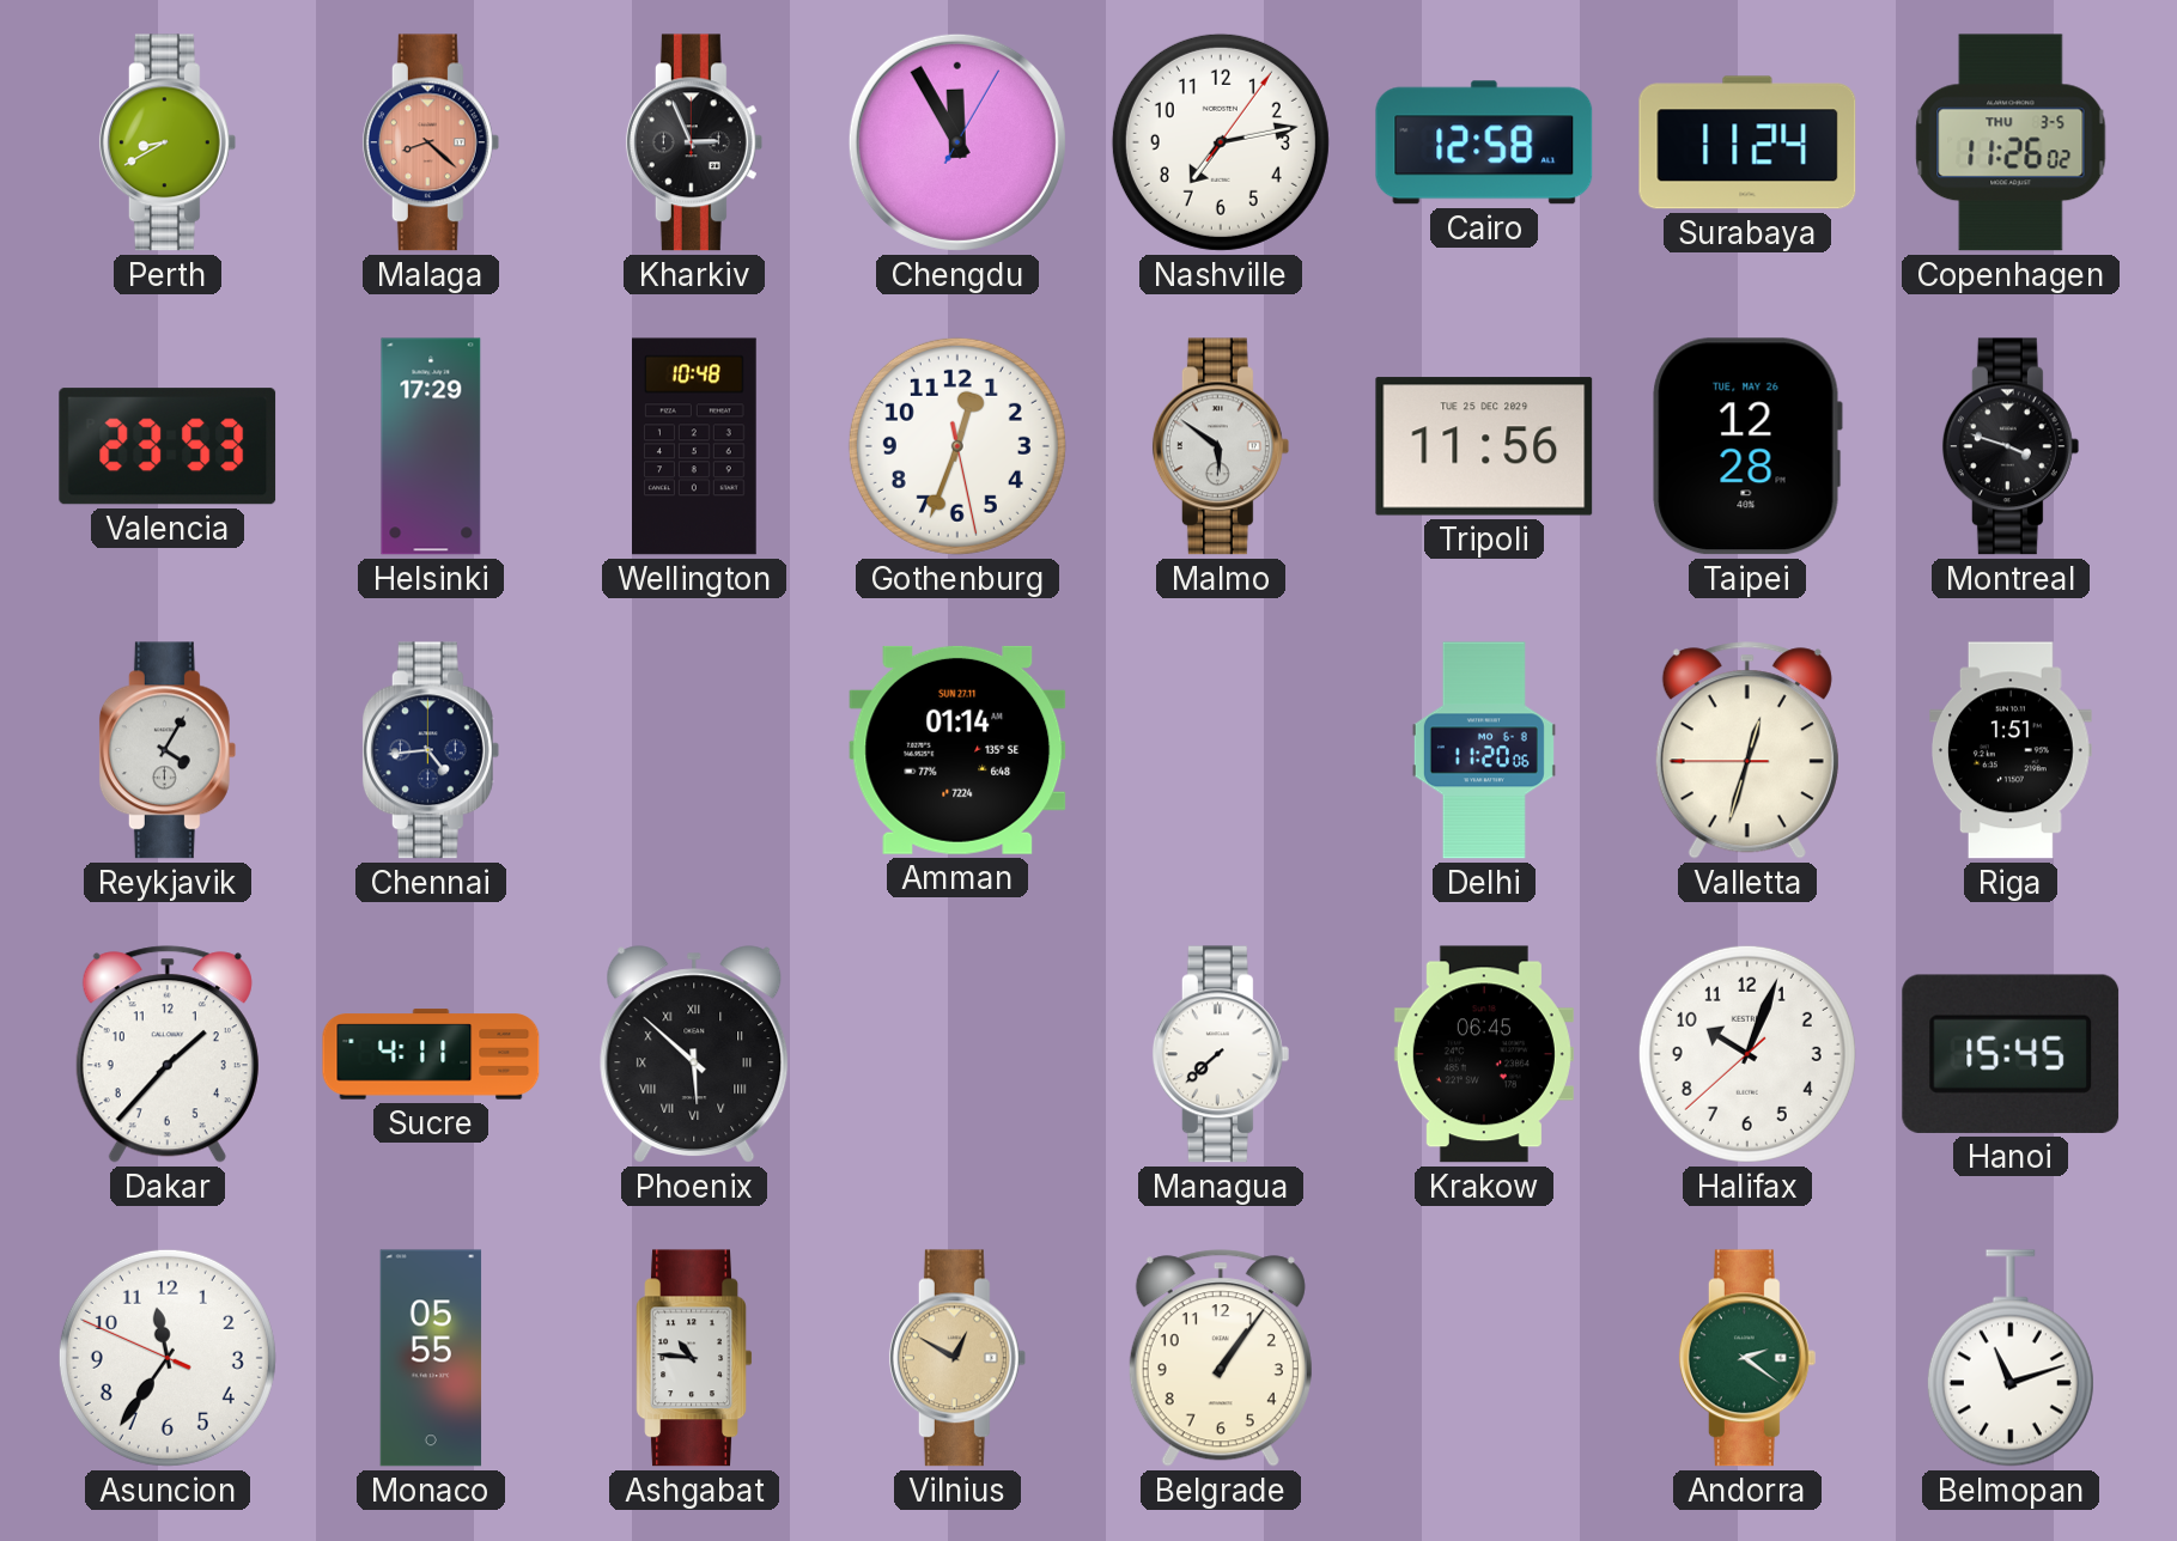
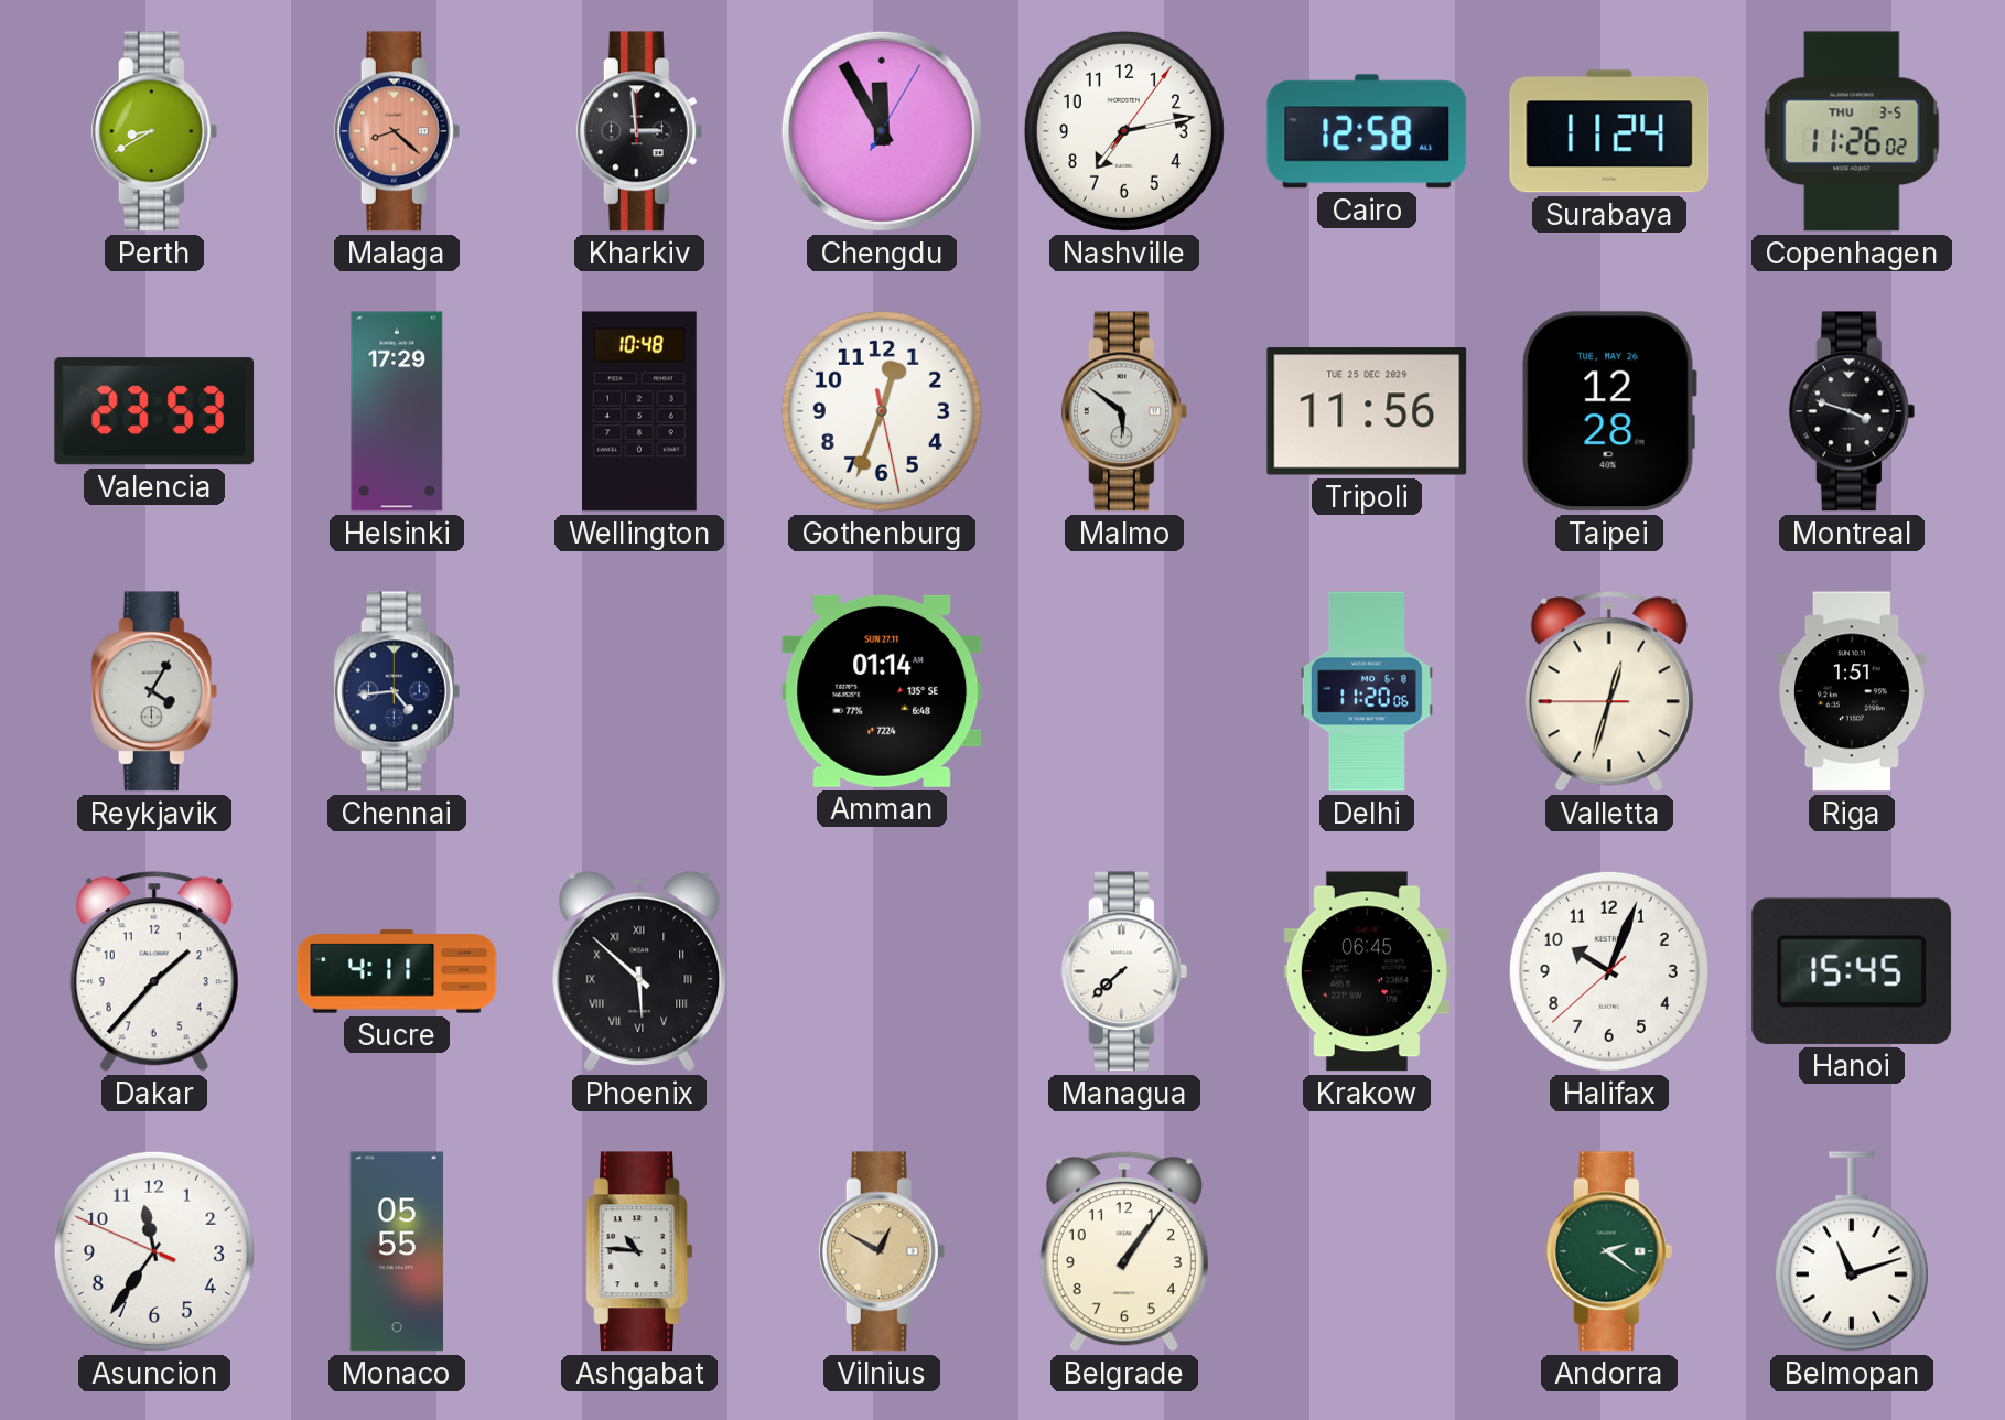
Kharkiv: 2:56 -> 2:59
